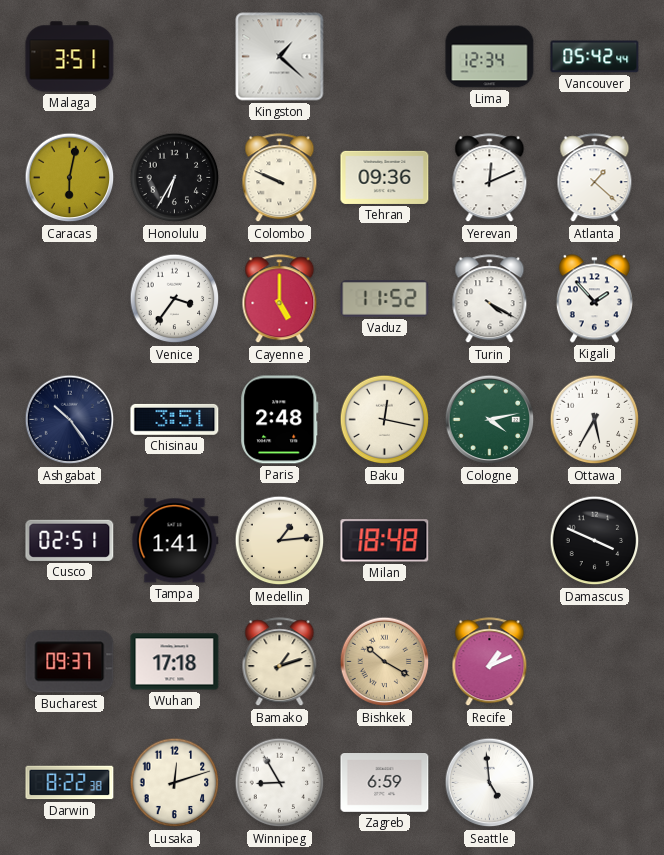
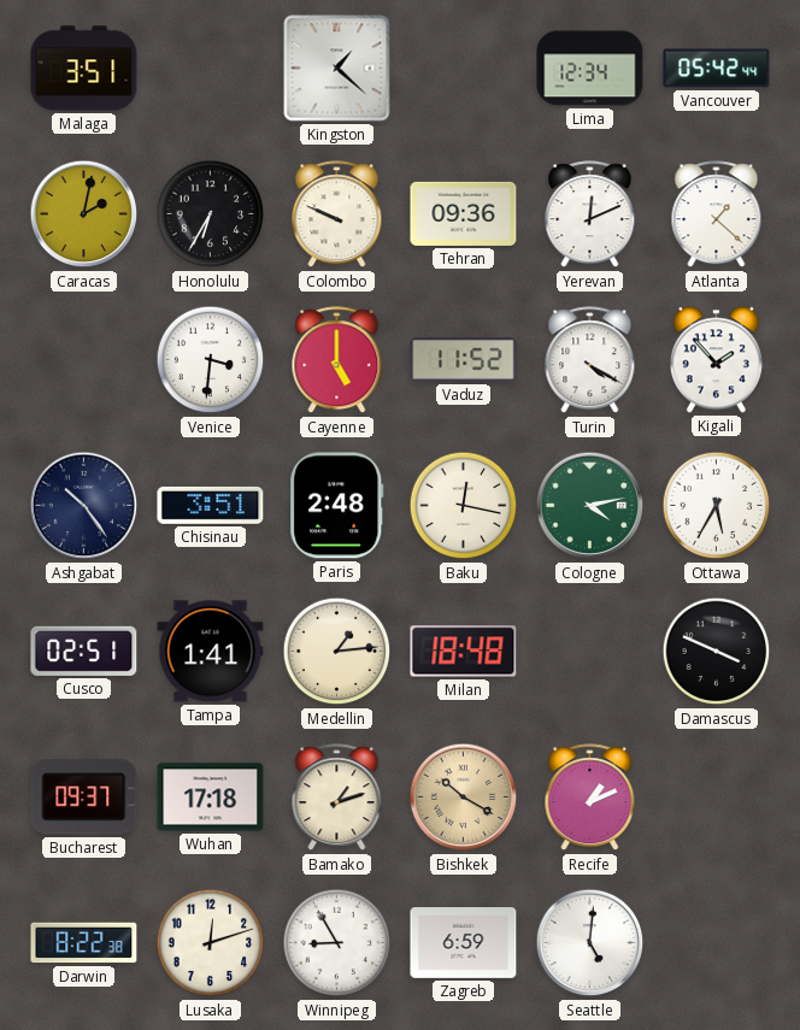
Caracas: 6:02 -> 2:02
Venice: 3:36 -> 3:31
Seattle: 4:59 -> 5:01
